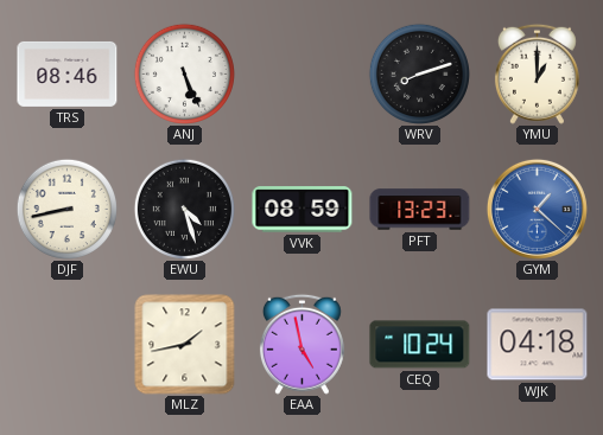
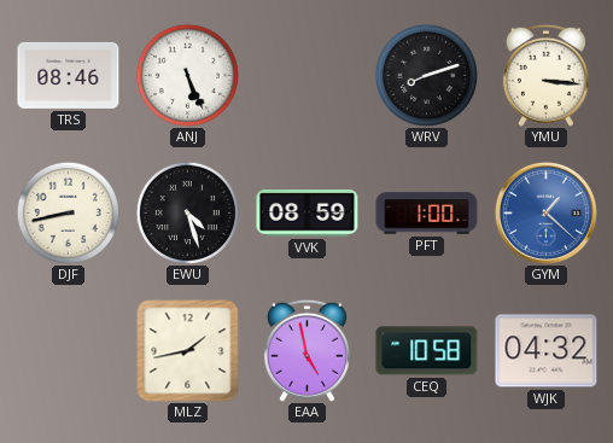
YMU: 1:00 -> 3:16
PFT: 13:23 -> 1:00
CEQ: 10:24 -> 10:58
WJK: 04:18 -> 04:32
